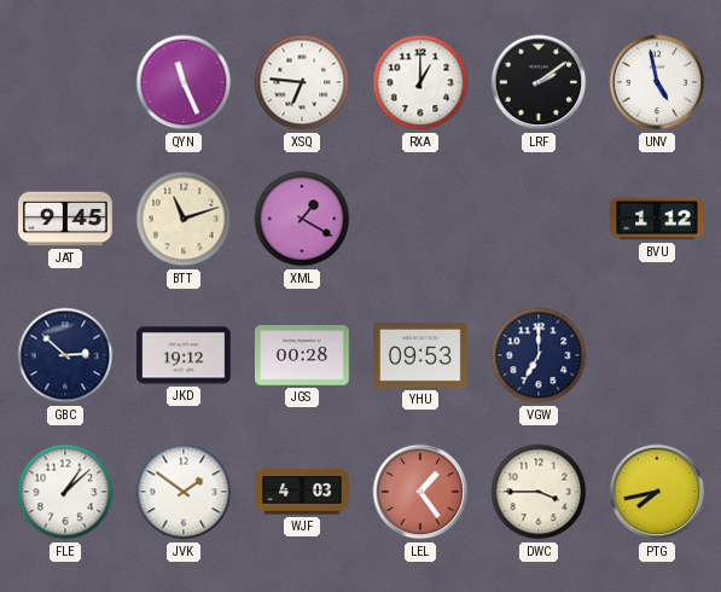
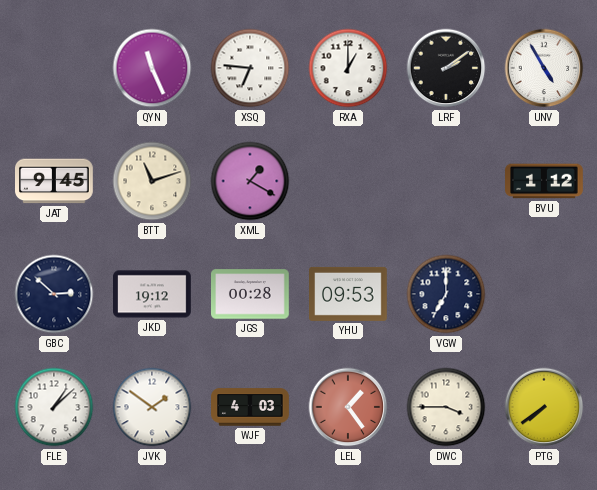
UNV: 4:58 -> 4:55
PTG: 7:43 -> 7:39
